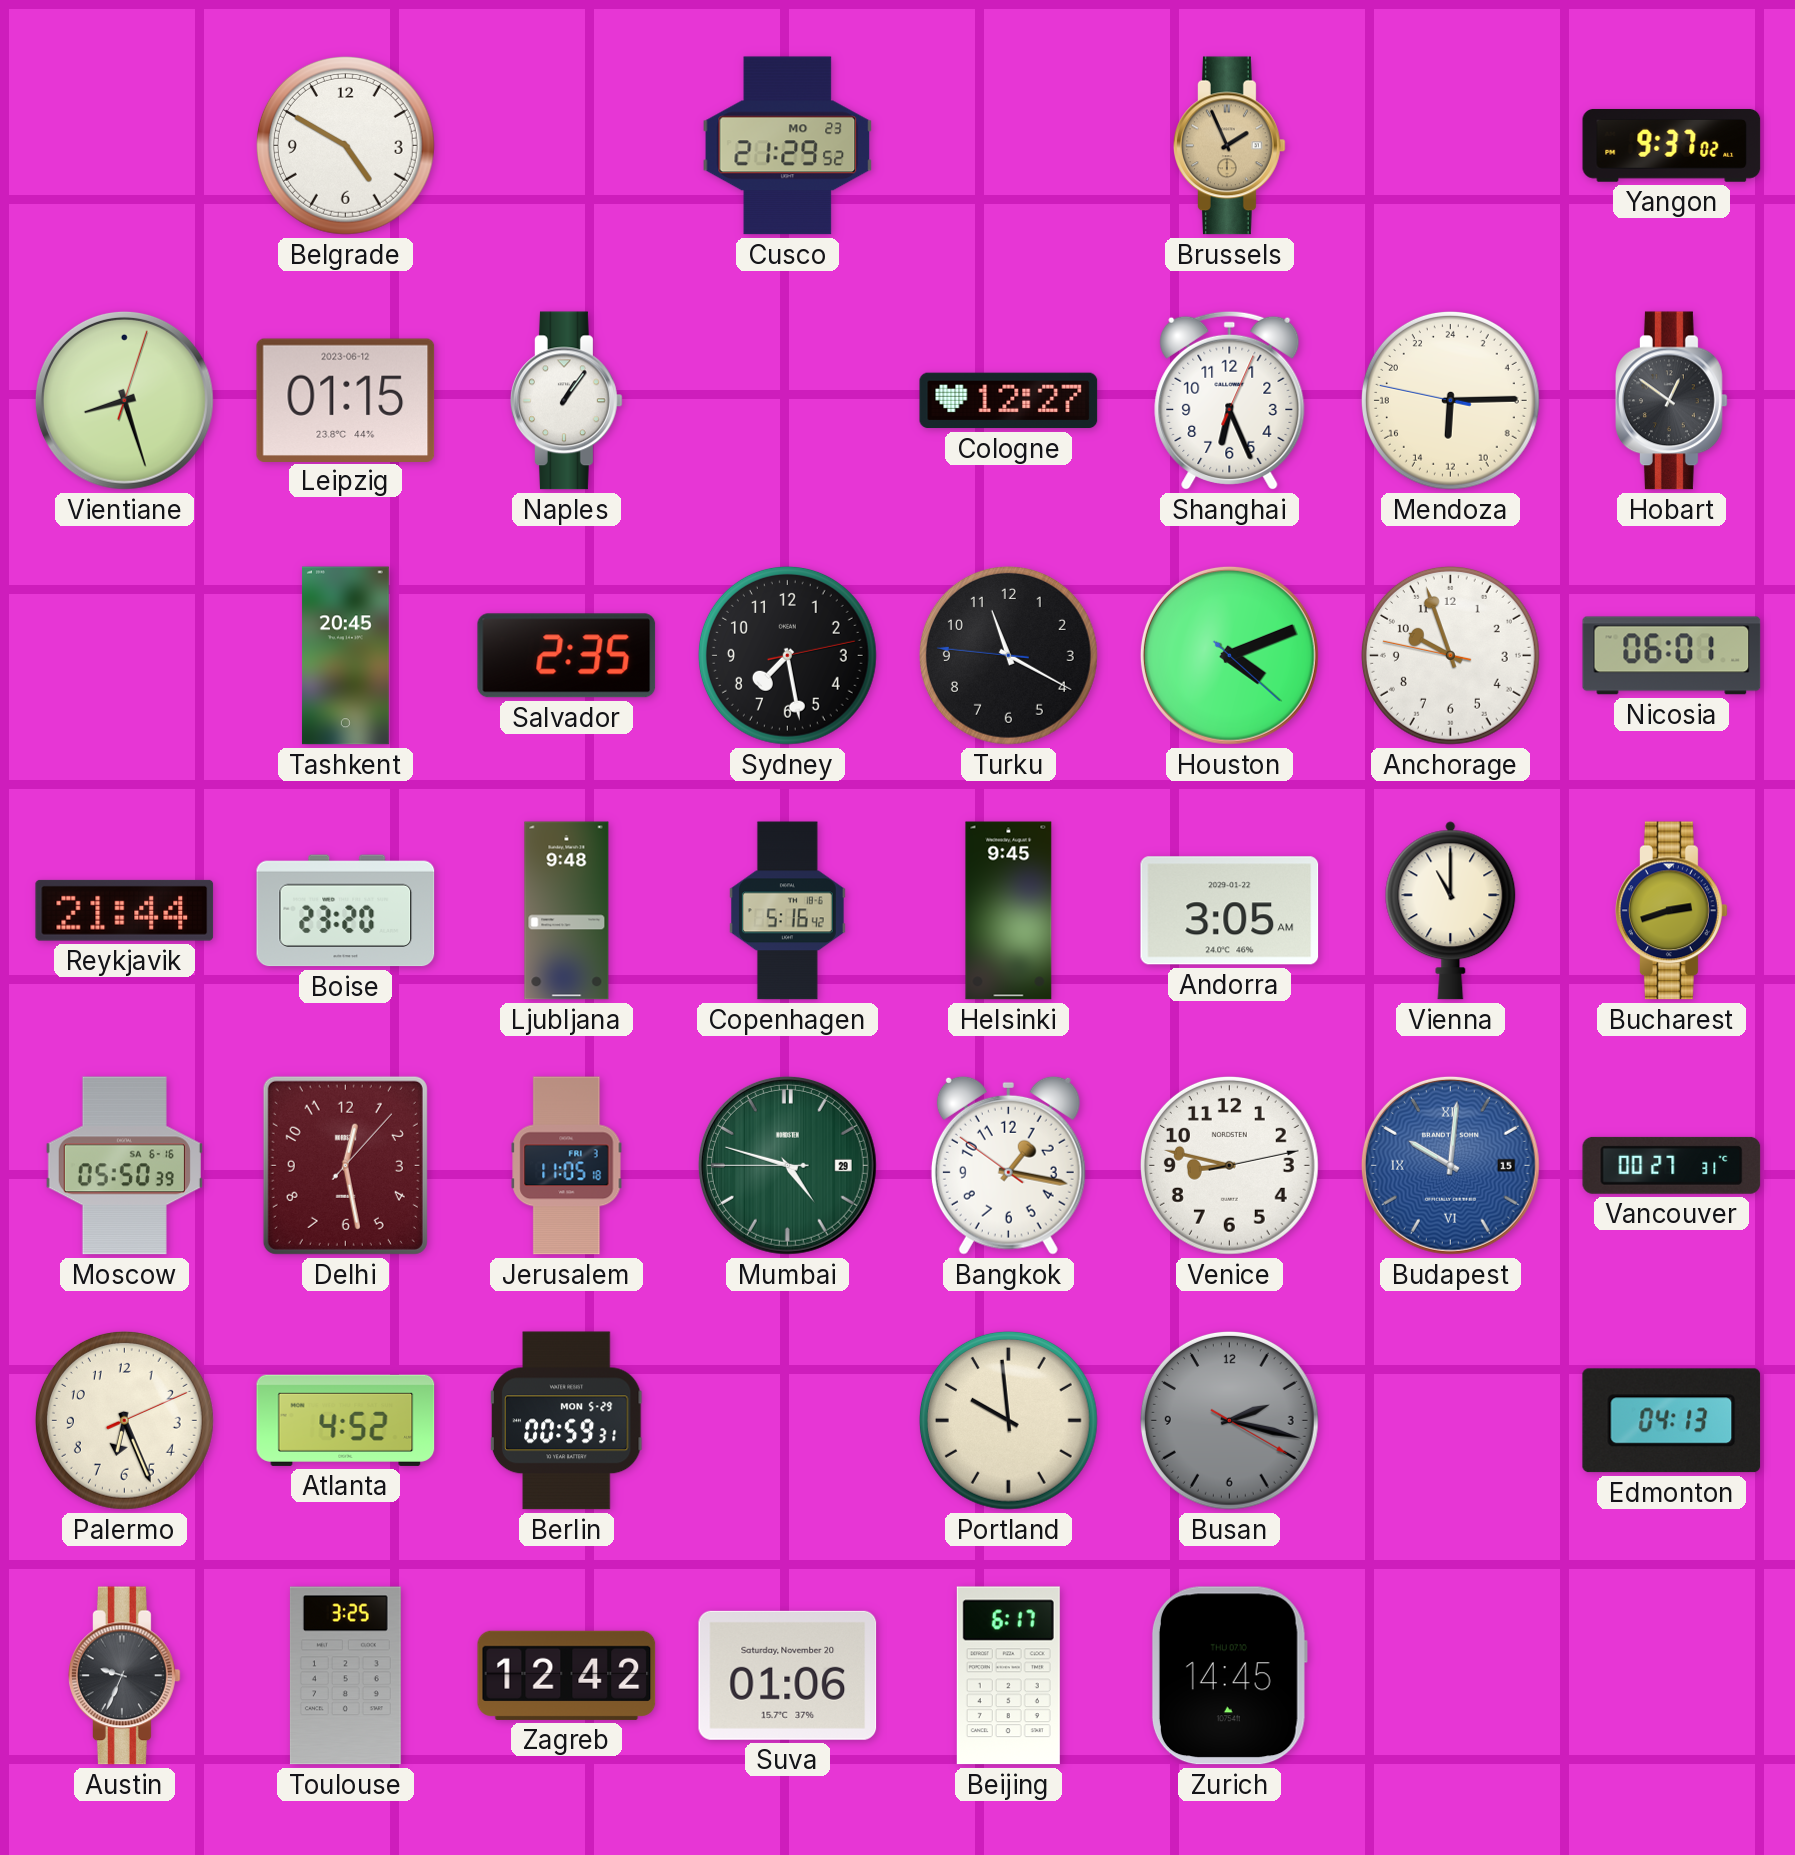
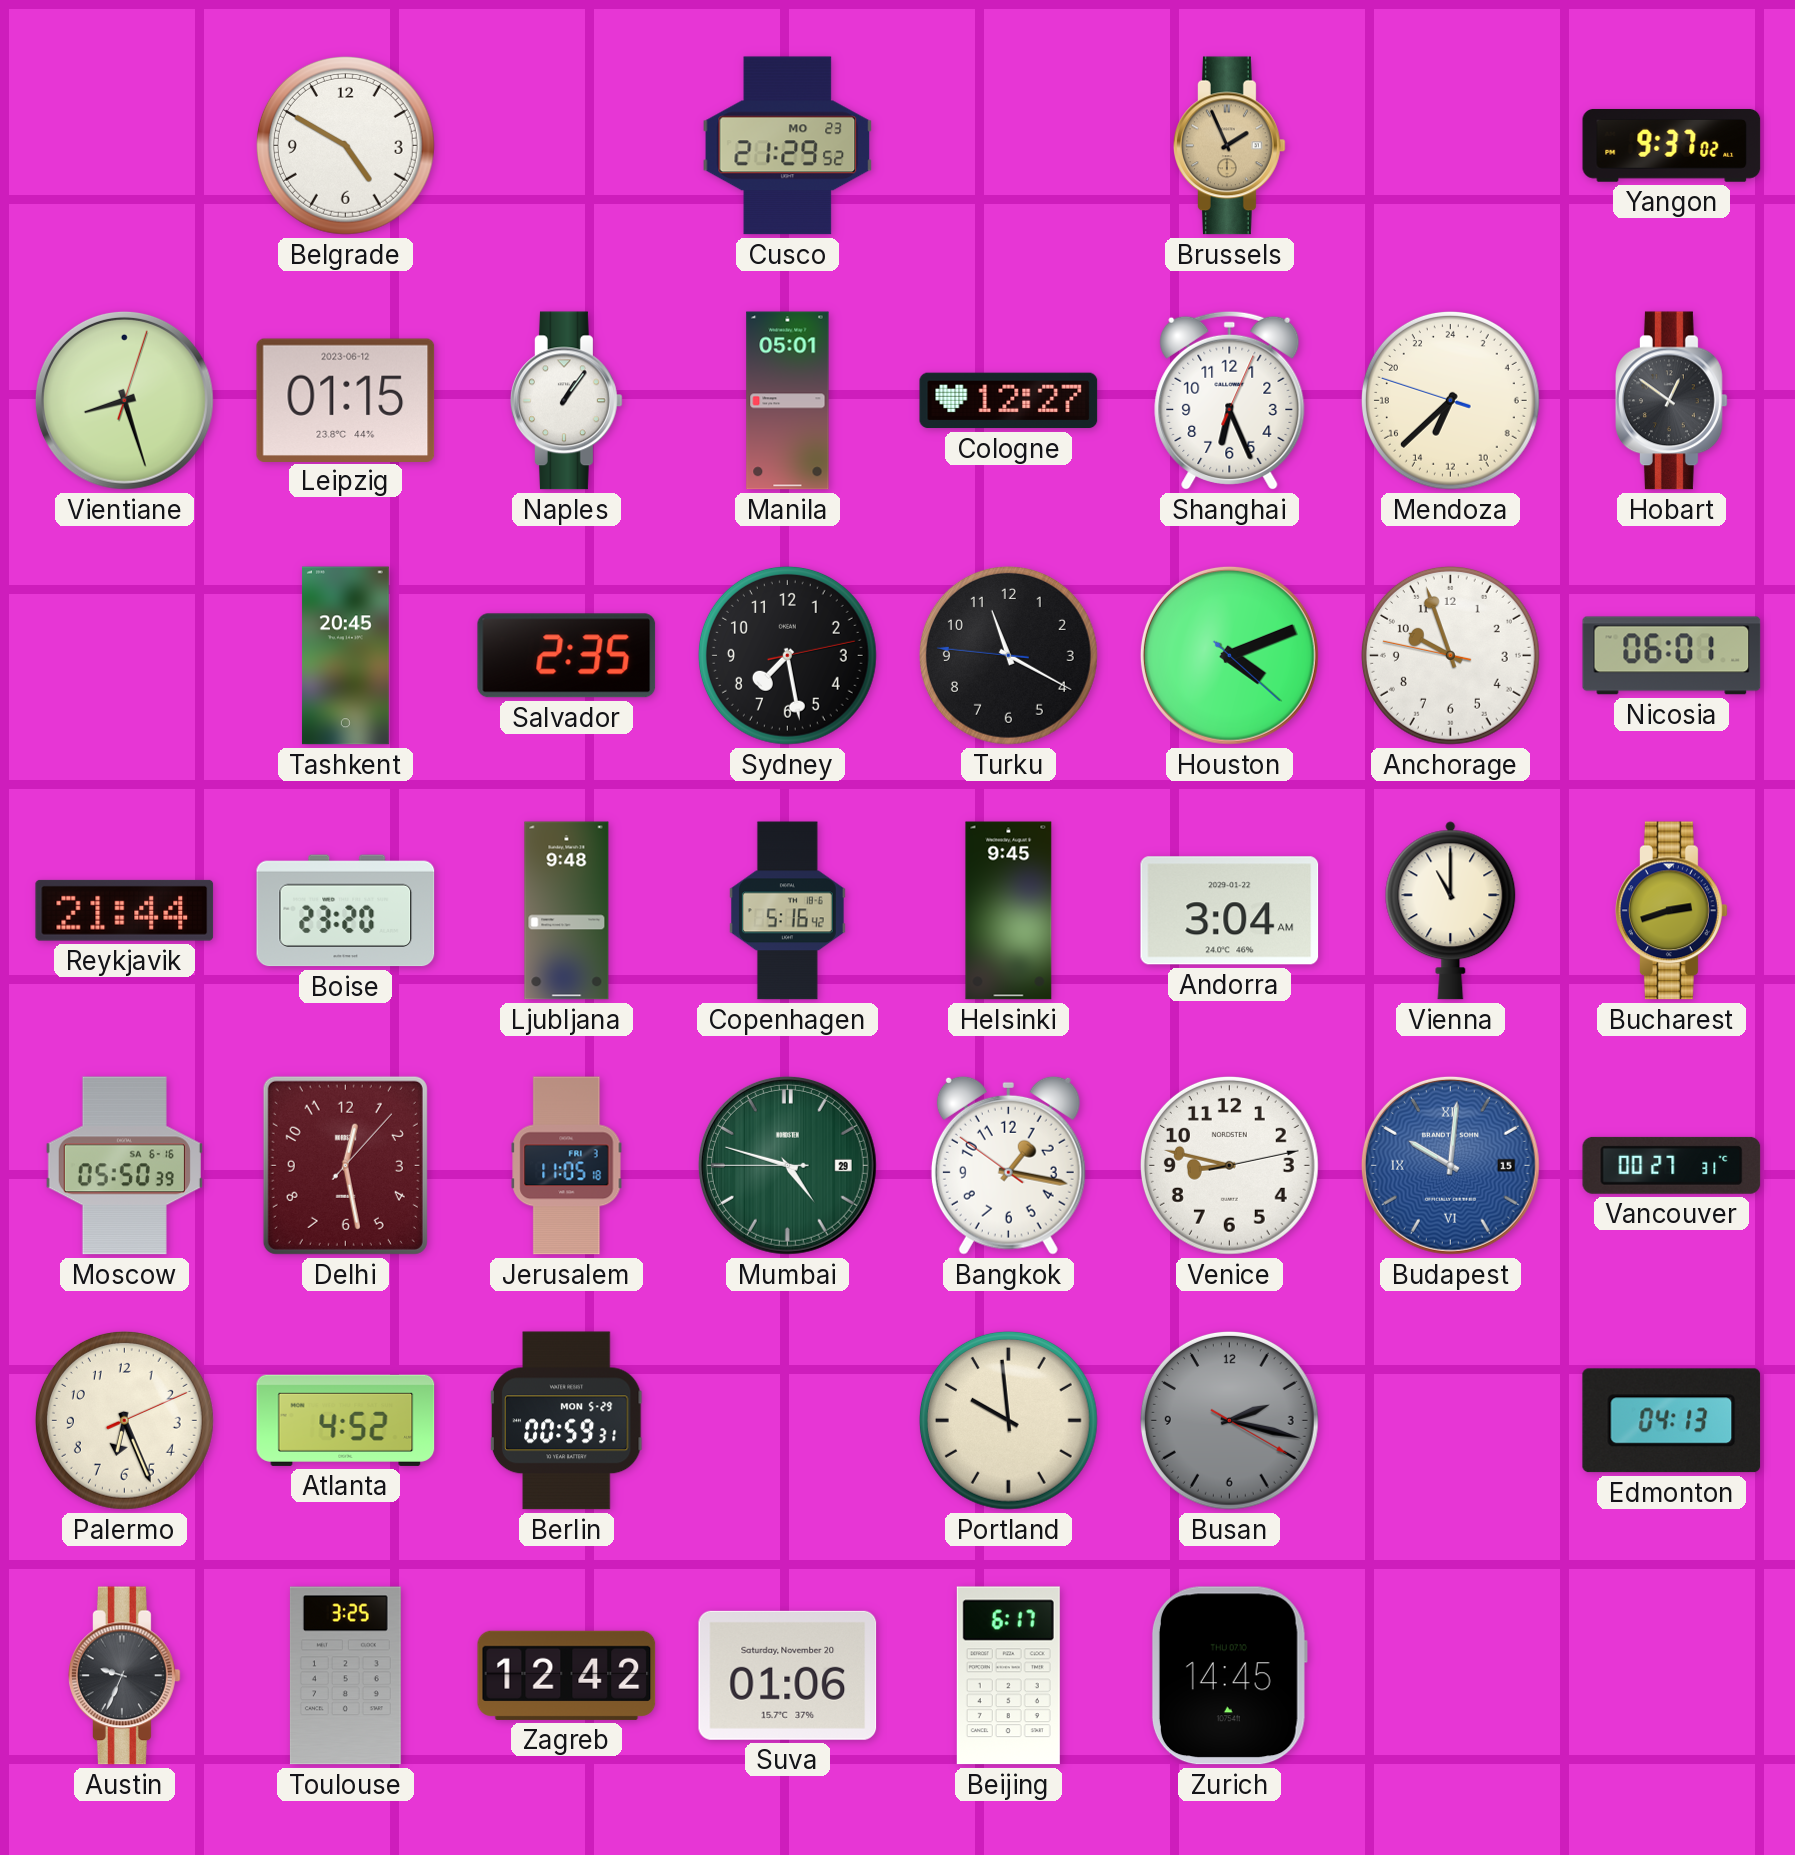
Manila: none -> 05:01
Mendoza: 12:14 -> 13:37
Andorra: 3:05 -> 3:04
